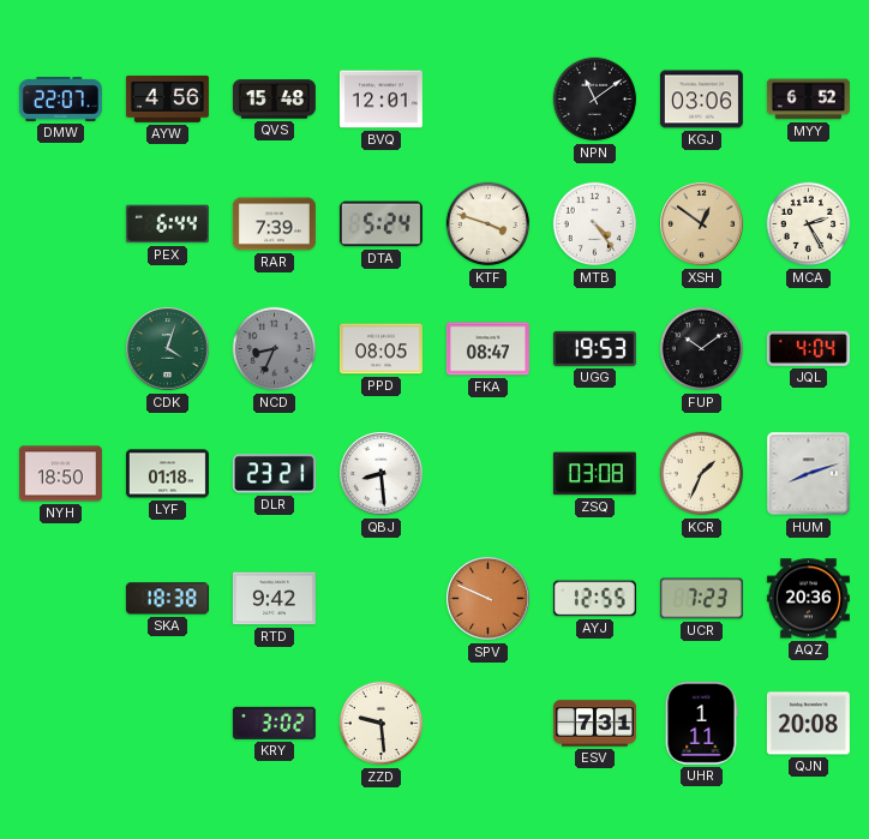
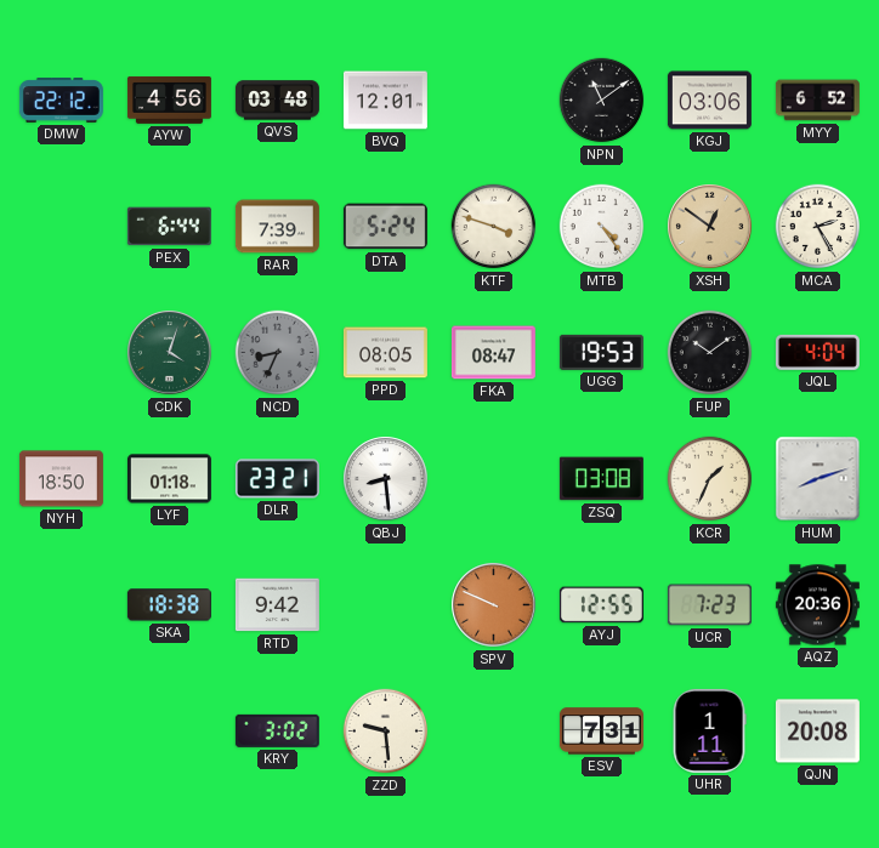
DMW: 22:07 -> 22:12
QVS: 15:48 -> 03:48
